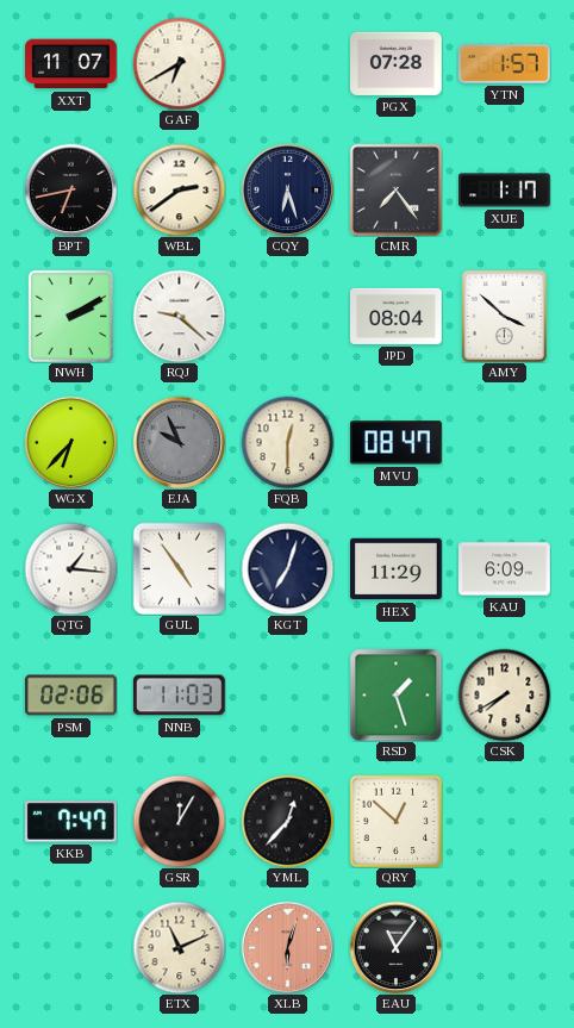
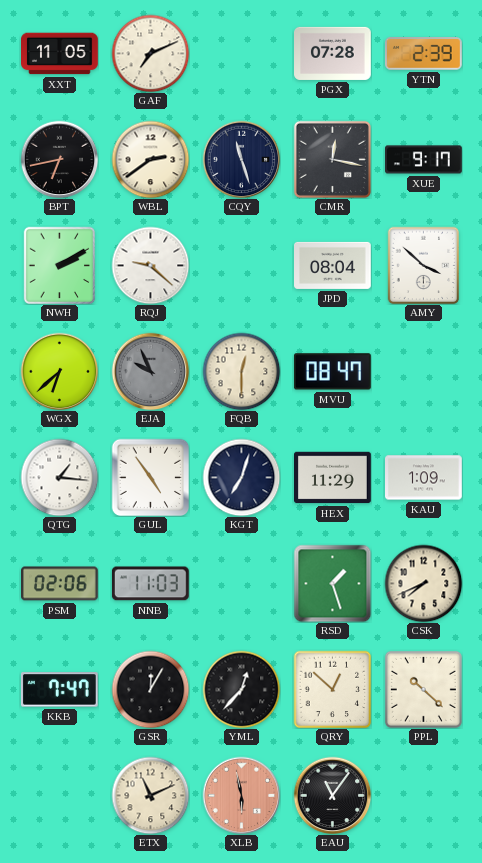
XXT: 11:07 -> 11:05
GAF: 6:40 -> 7:11
YTN: 1:57 -> 2:39
CQY: 6:27 -> 11:27
CMR: 7:24 -> 12:17
XUE: 1:17 -> 9:17
WGX: 6:37 -> 6:38
KAU: 6:09 -> 1:09
CSK: 7:40 -> 7:41
PPL: none -> 10:22
XLB: 6:03 -> 5:58
